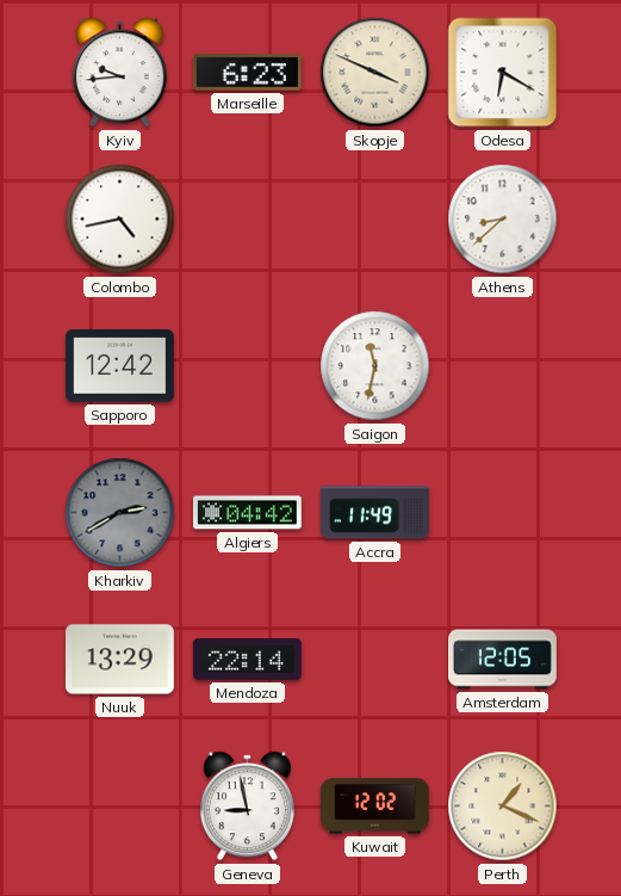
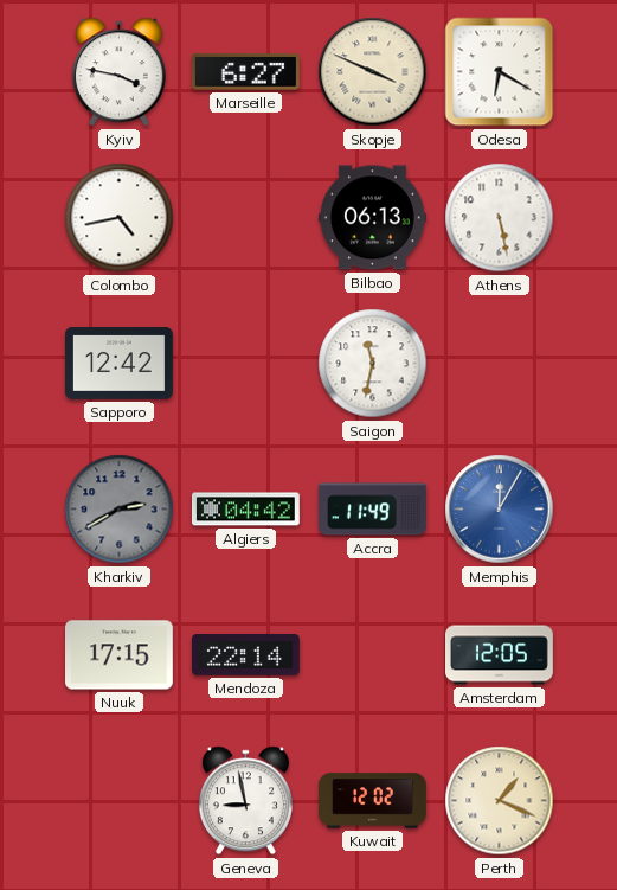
Kyiv: 9:44 -> 3:47
Marseille: 6:23 -> 6:27
Bilbao: none -> 06:13
Athens: 8:38 -> 5:28
Memphis: none -> 12:05
Nuuk: 13:29 -> 17:15
